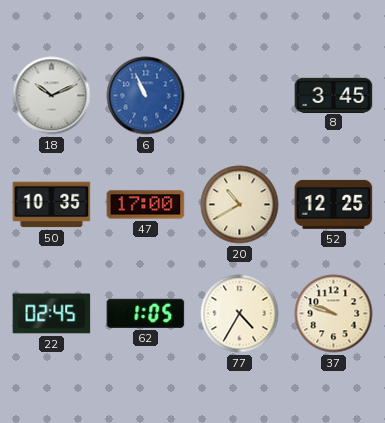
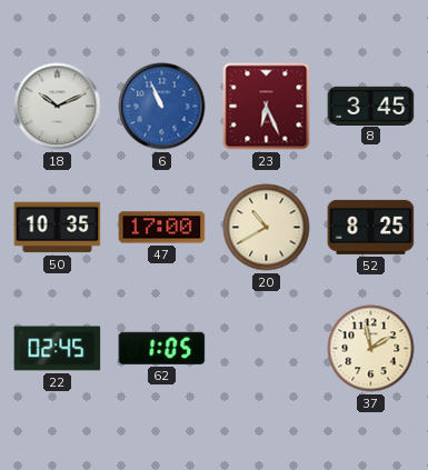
23: none -> 6:26
52: 12:25 -> 8:25
77: 4:35 -> none
37: 9:48 -> 1:58
